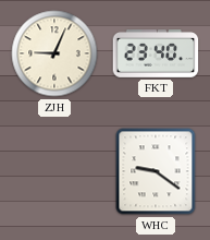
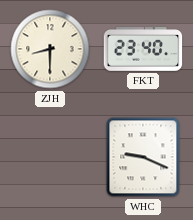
ZJH: 9:04 -> 8:30
WHC: 9:21 -> 9:19
